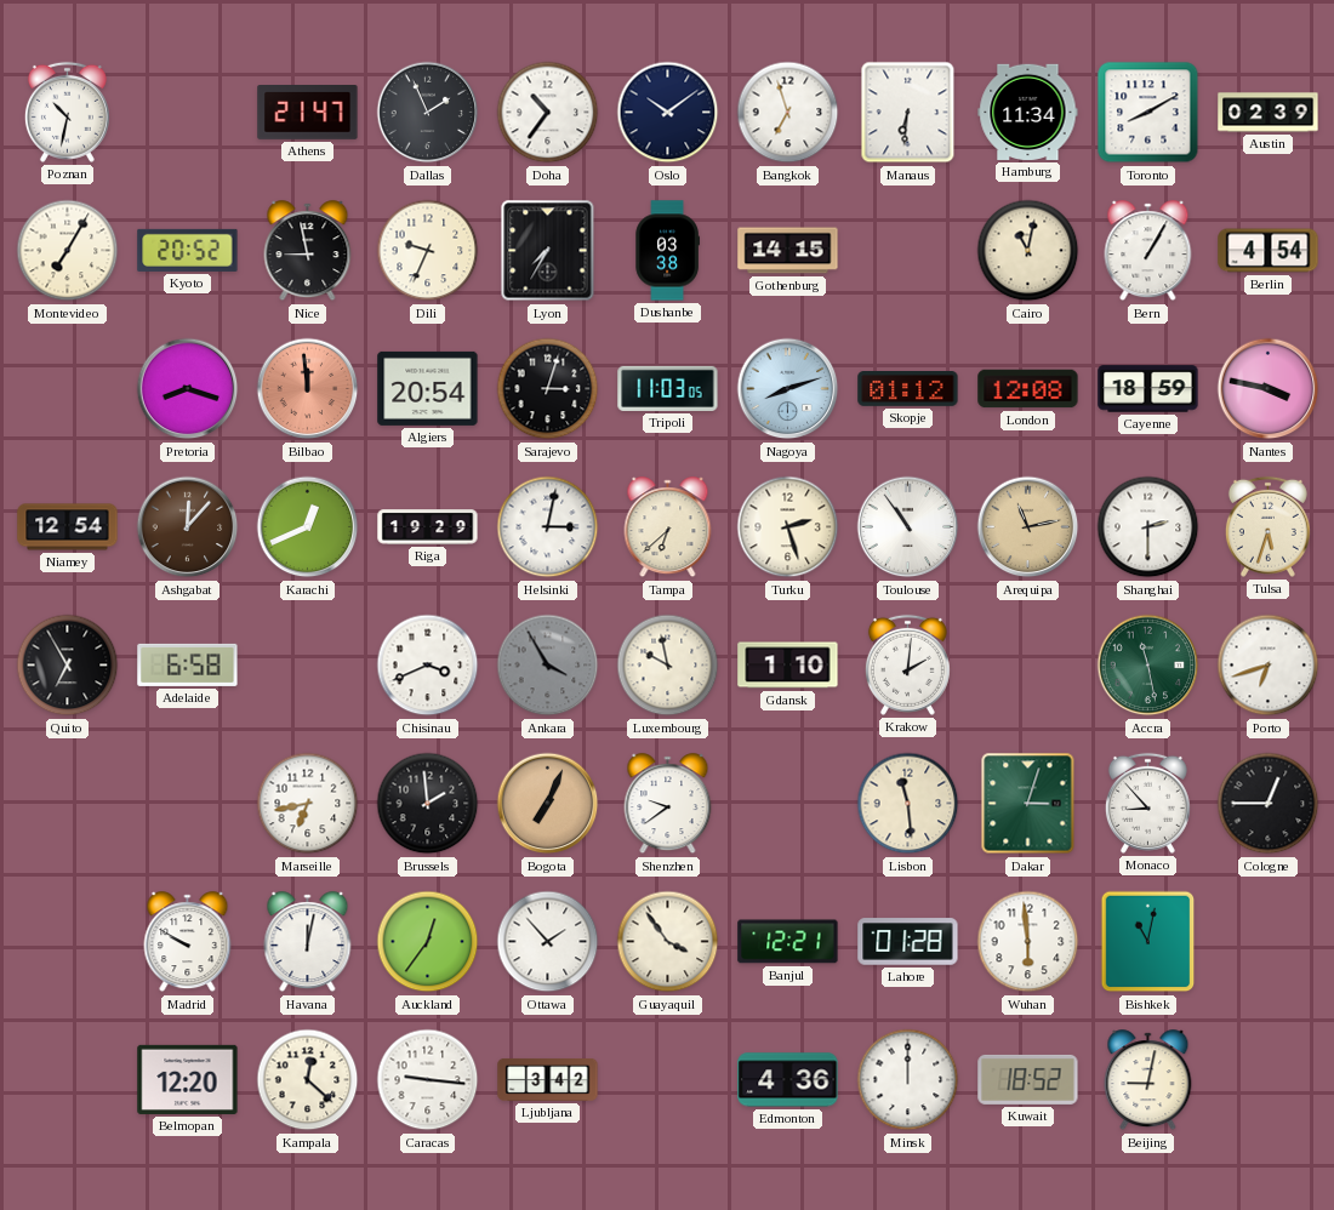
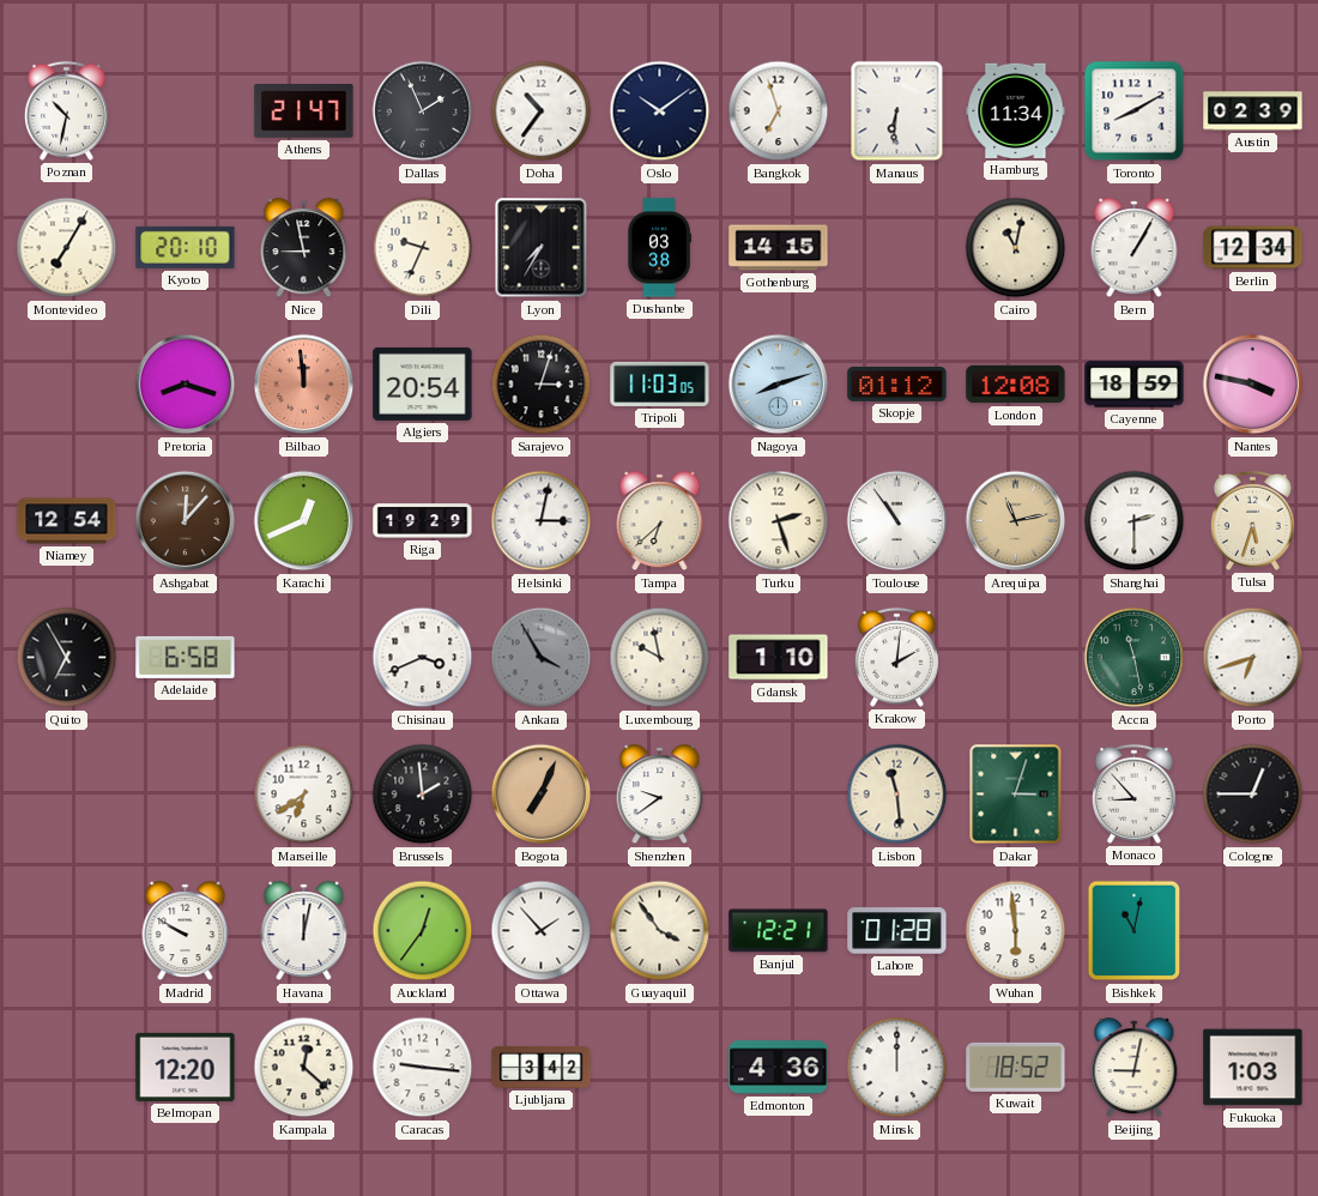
Kyoto: 20:52 -> 20:10
Berlin: 4:54 -> 12:34
Marseille: 6:43 -> 6:39
Fukuoka: none -> 1:03
